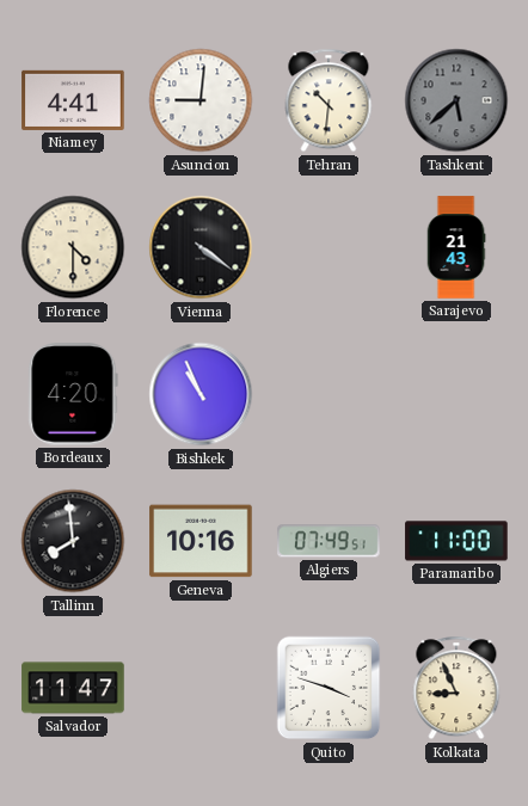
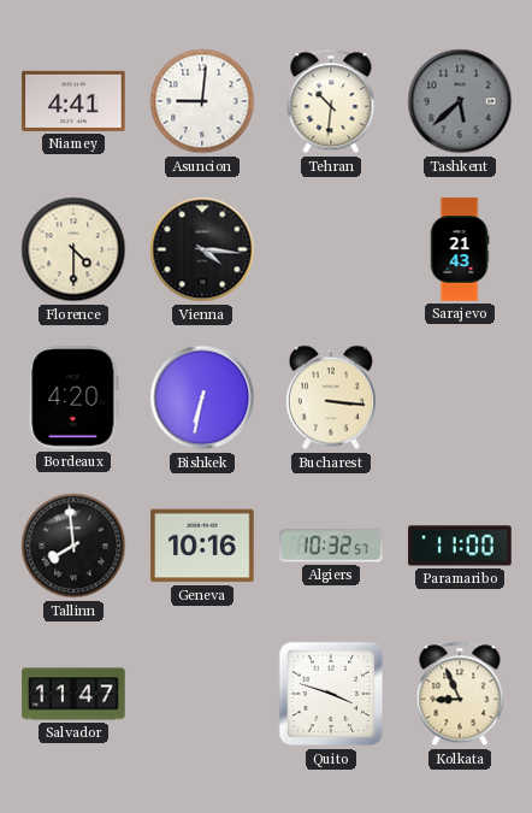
Vienna: 4:21 -> 4:16
Bishkek: 10:56 -> 6:32
Bucharest: none -> 3:16
Algiers: 07:49 -> 10:32
